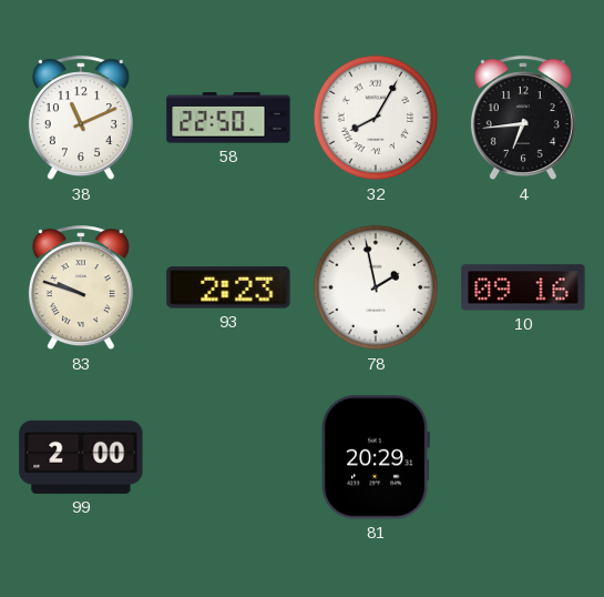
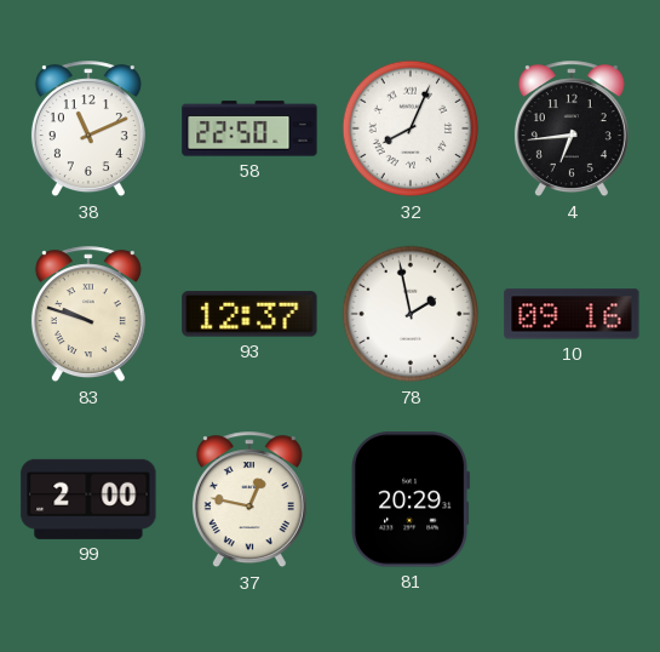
32: 8:05 -> 8:04
93: 2:23 -> 12:37
37: none -> 12:47
